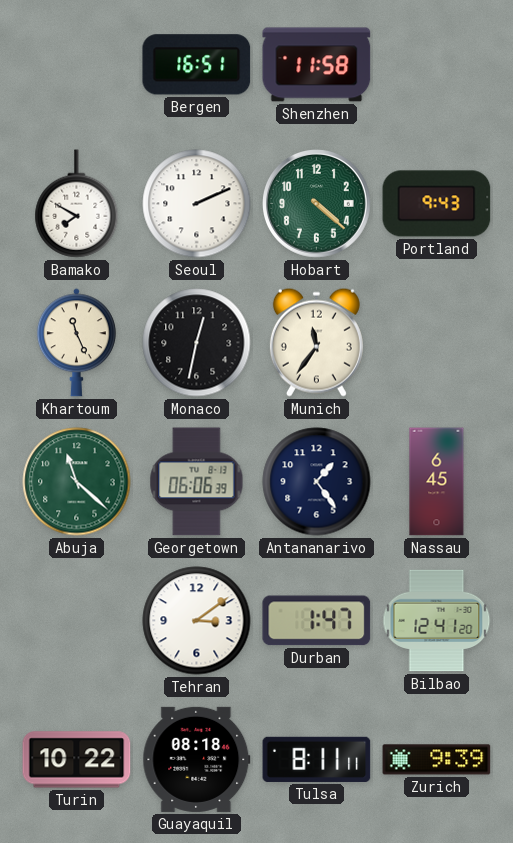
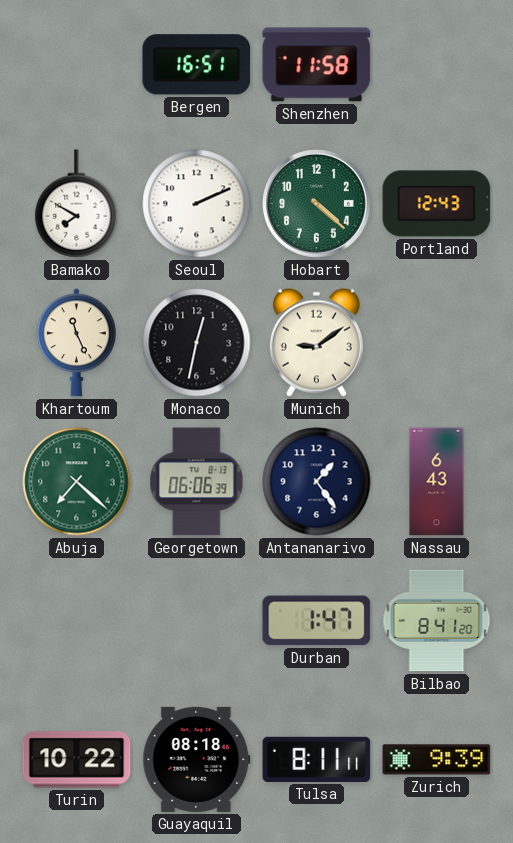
Portland: 9:43 -> 12:43
Munich: 11:36 -> 9:09
Abuja: 11:22 -> 7:22
Nassau: 6:45 -> 6:43
Tehran: 3:09 -> none
Bilbao: 12:41 -> 8:41
